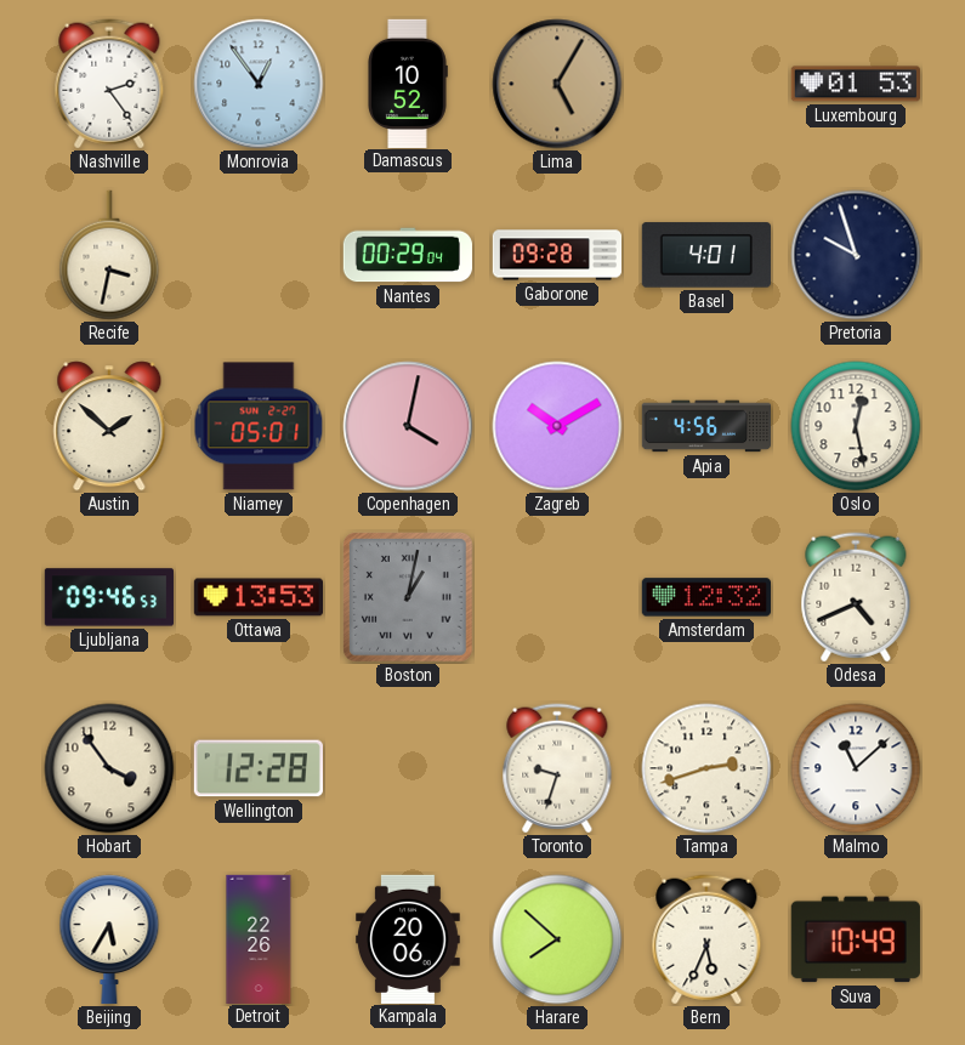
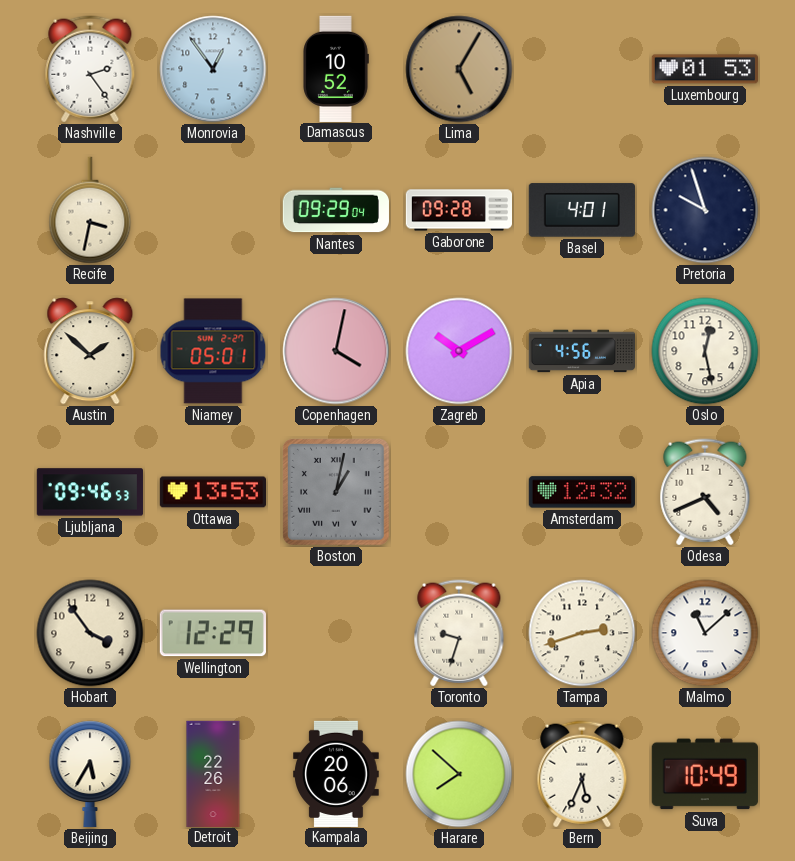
Nantes: 00:29 -> 09:29
Wellington: 12:28 -> 12:29
